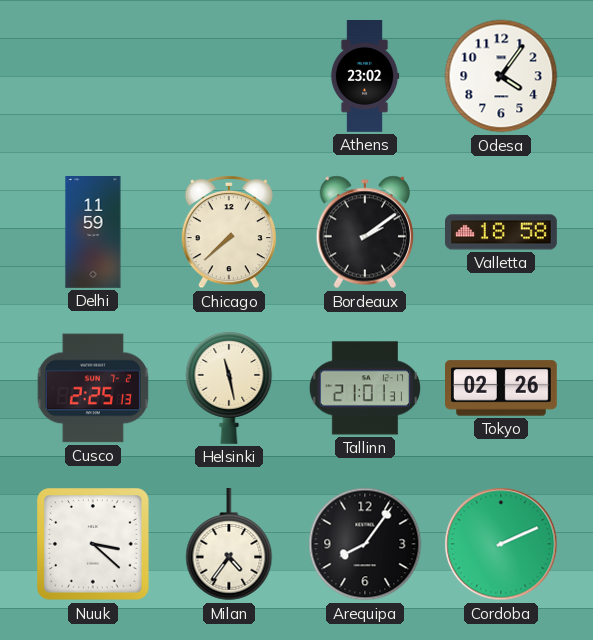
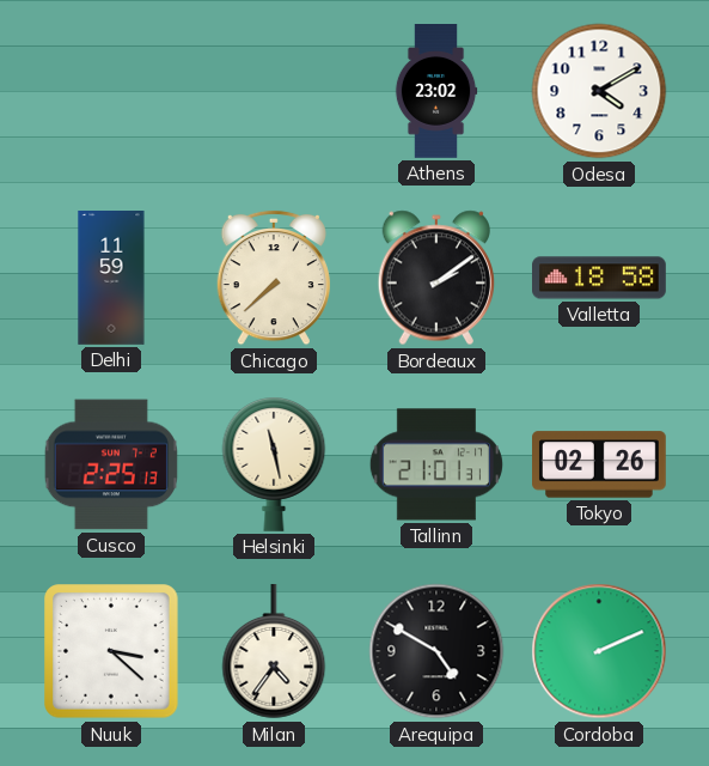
Odesa: 4:06 -> 4:10
Arequipa: 8:06 -> 4:50
